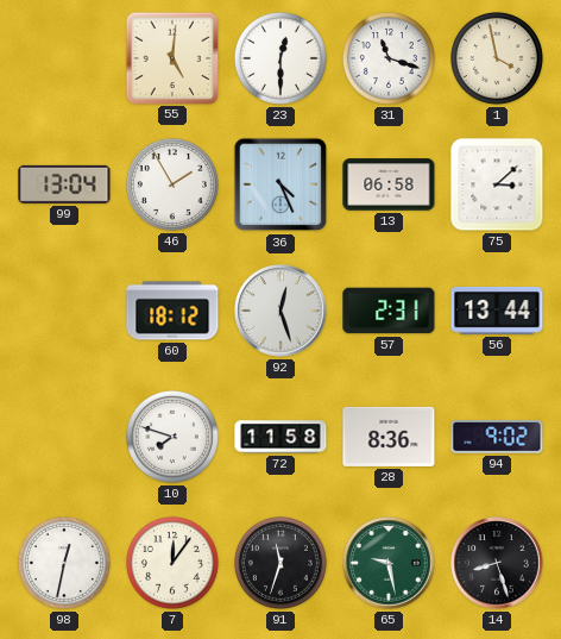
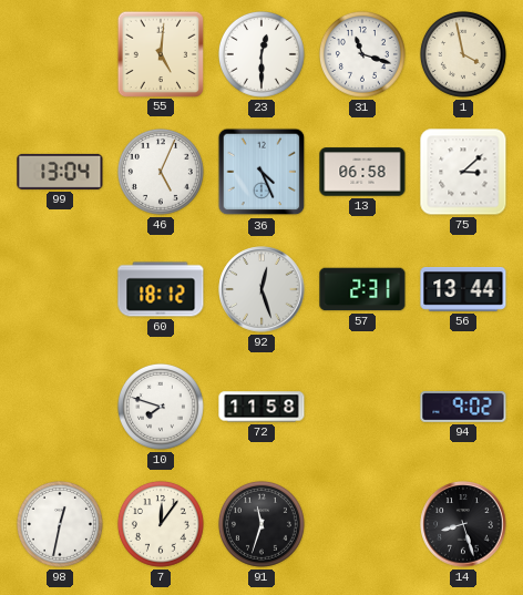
46: 1:55 -> 5:04
28: 8:36 -> none
65: 9:28 -> none
